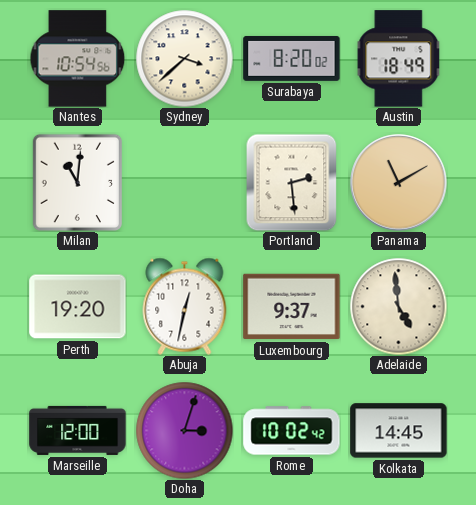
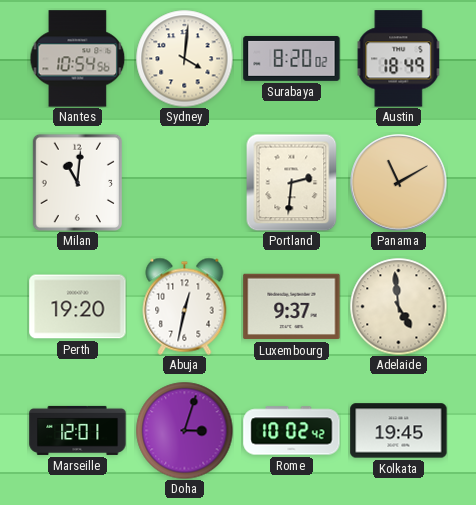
Sydney: 3:38 -> 4:01
Portland: 2:29 -> 2:31
Marseille: 12:00 -> 12:01
Kolkata: 14:45 -> 19:45
